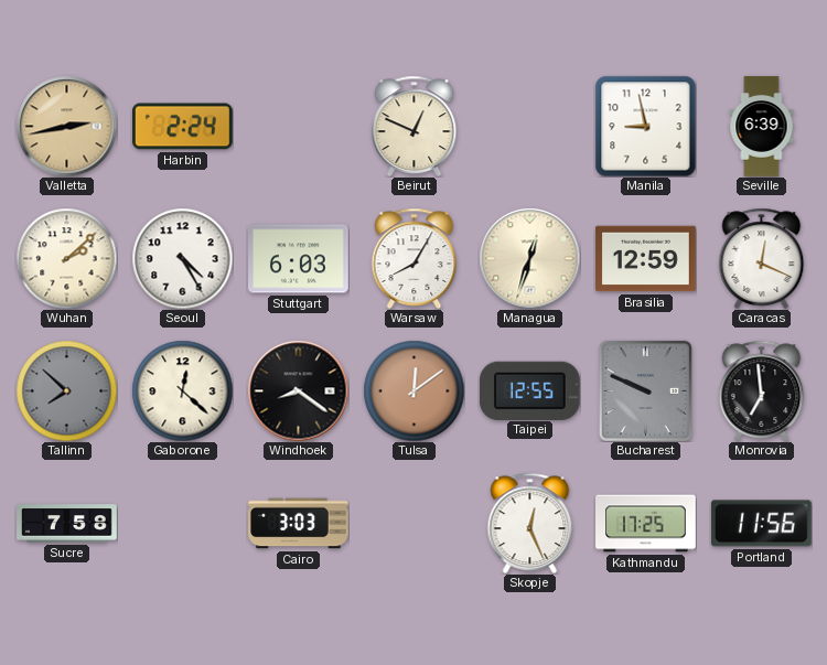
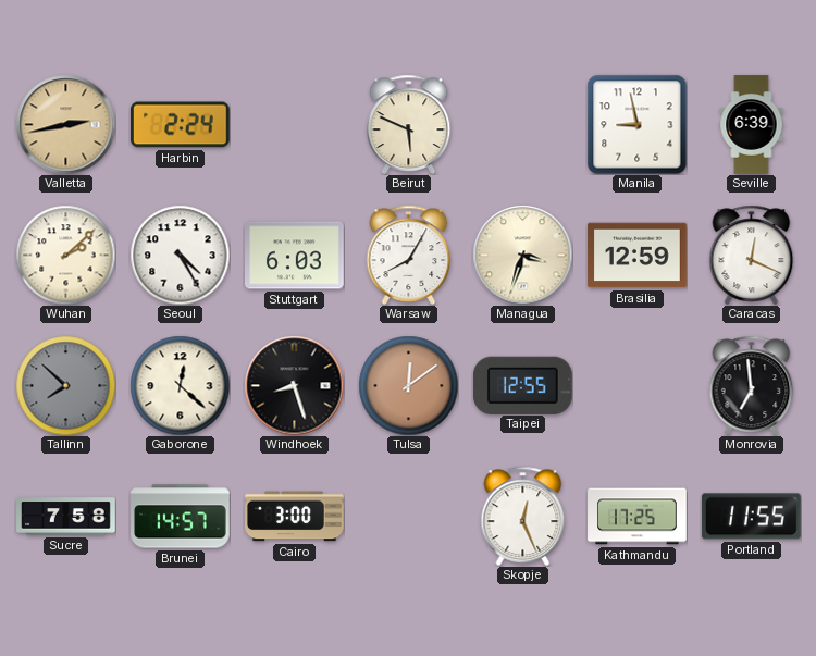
Beirut: 12:49 -> 5:49
Managua: 12:33 -> 3:33
Windhoek: 8:21 -> 8:27
Bucharest: 9:49 -> none
Brunei: none -> 14:57
Cairo: 3:03 -> 3:00
Portland: 11:56 -> 11:55
